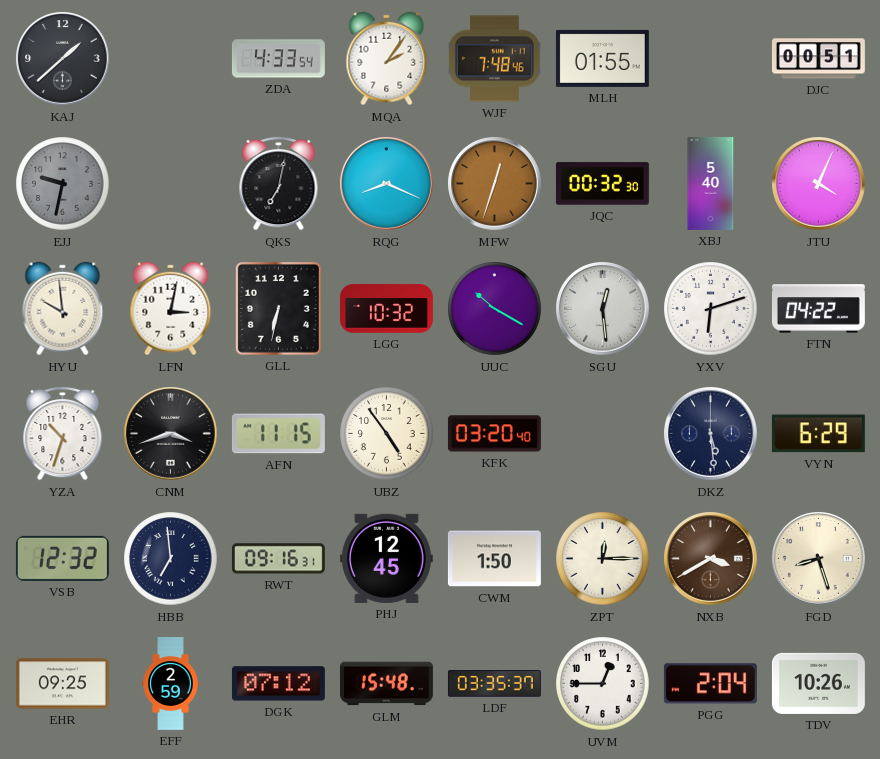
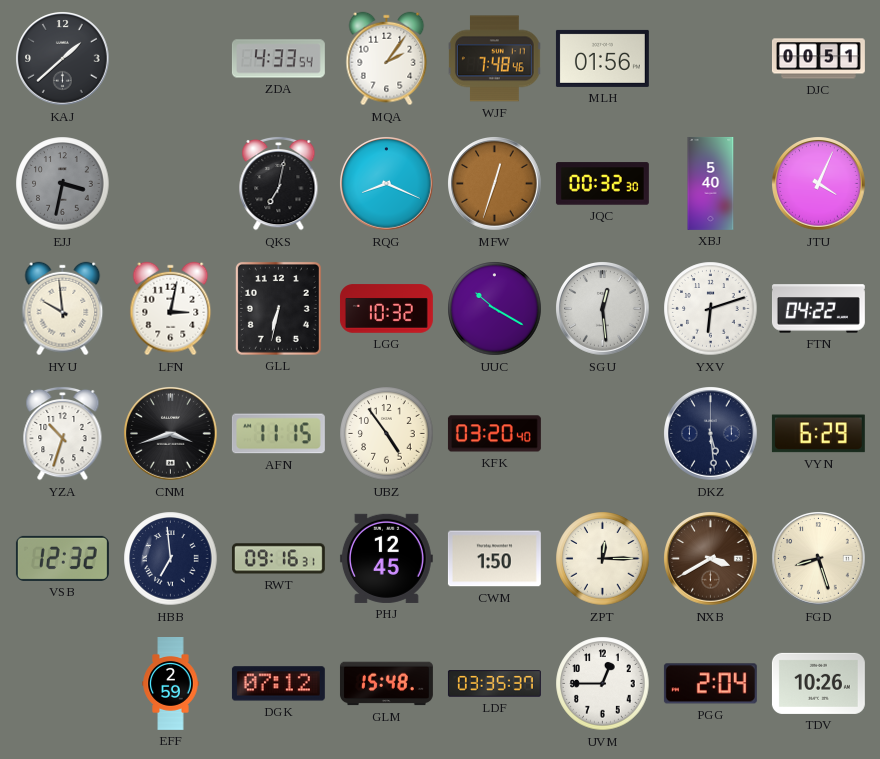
MLH: 01:55 -> 01:56
EJJ: 9:32 -> 3:32
EHR: 09:25 -> none
